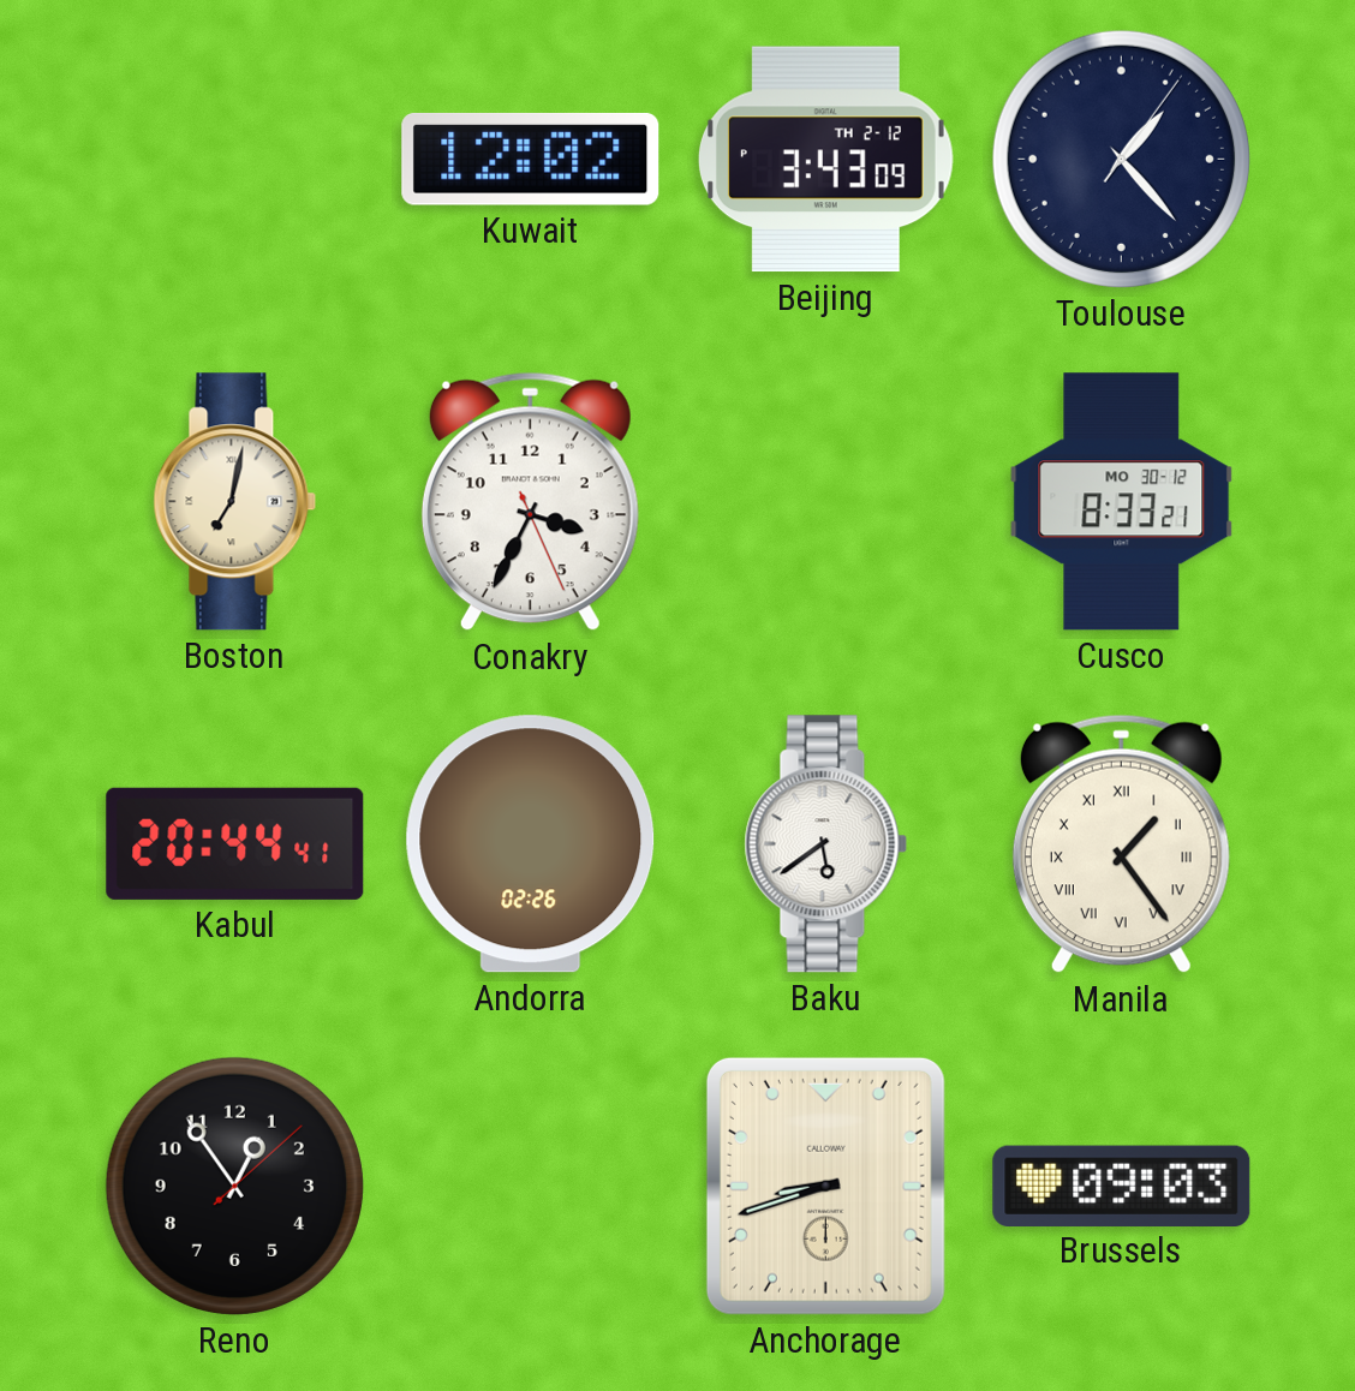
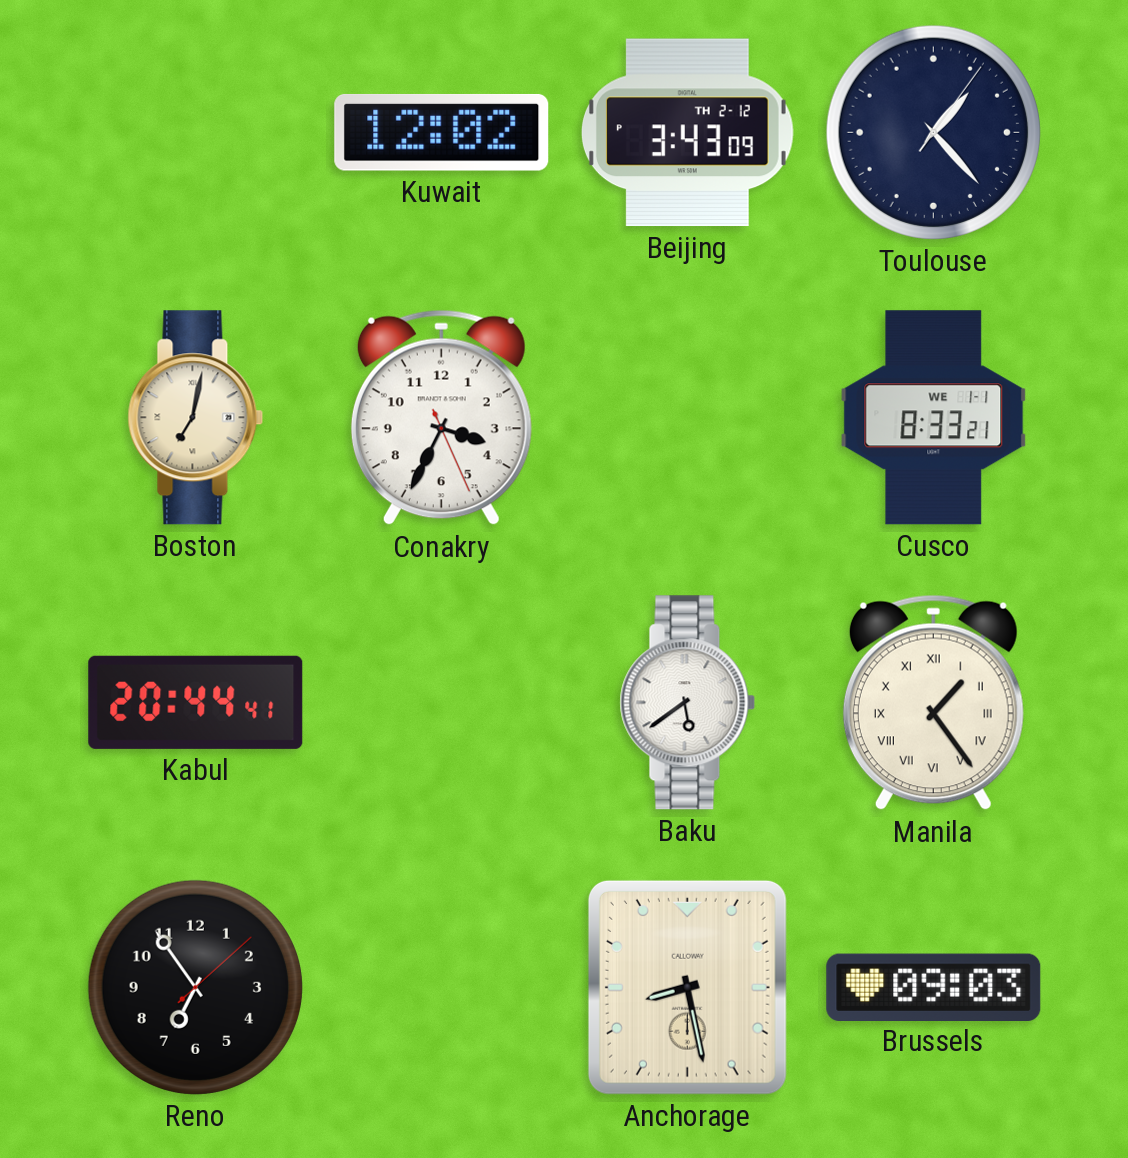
Cusco date: MO 30-12 -> WE 1-1
Andorra: 02:26 -> none
Reno: 12:54 -> 6:54
Anchorage: 8:42 -> 8:28
